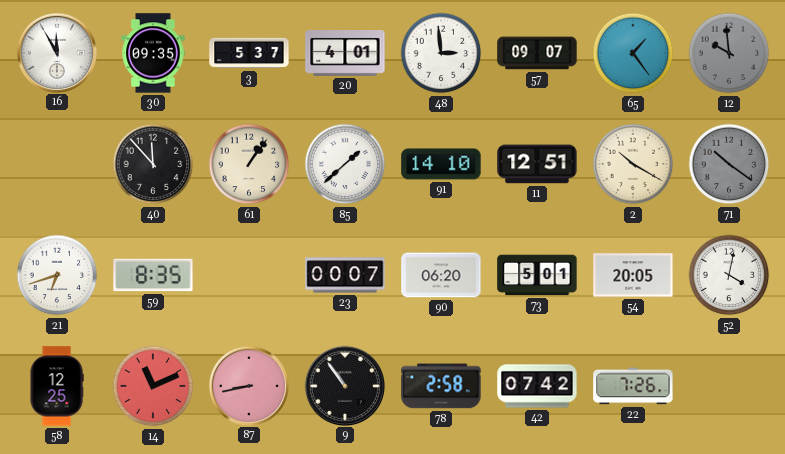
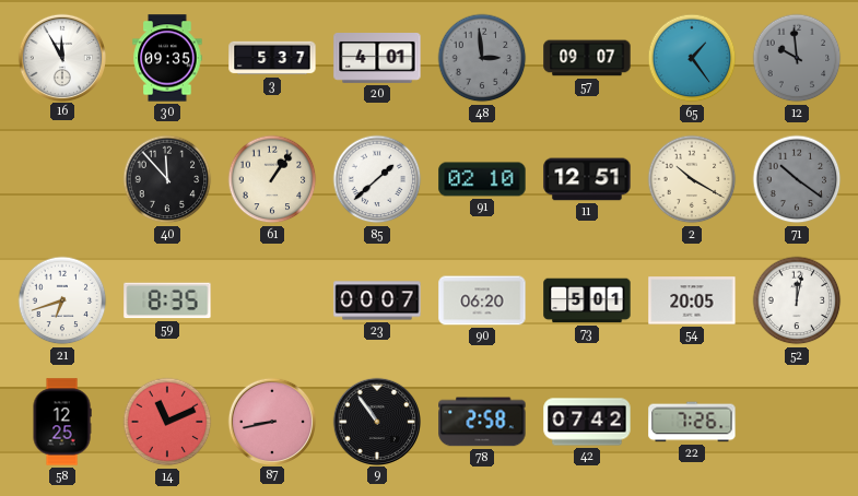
48 dial: white -> grey
91: 14:10 -> 02:10
52: 4:02 -> 12:02
